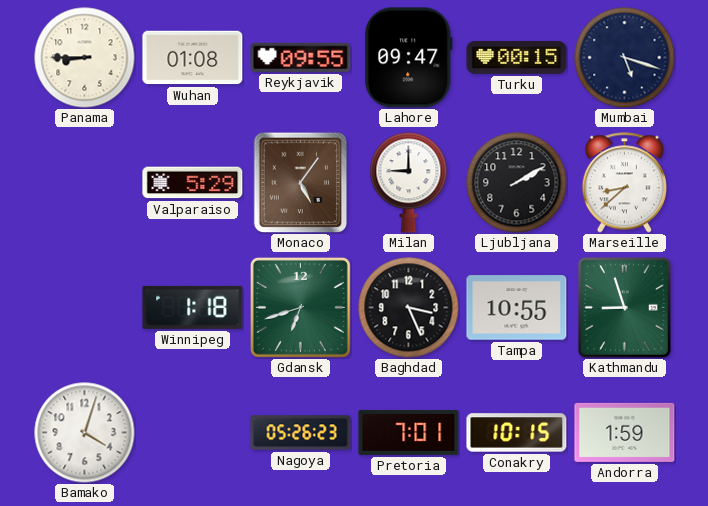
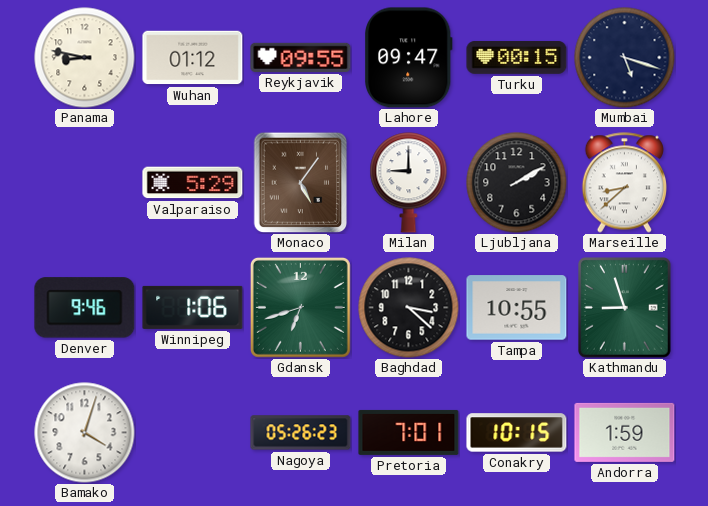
Panama: 8:45 -> 8:47
Wuhan: 01:08 -> 01:12
Denver: none -> 9:46
Winnipeg: 1:18 -> 1:06
Baghdad: 3:26 -> 3:22
